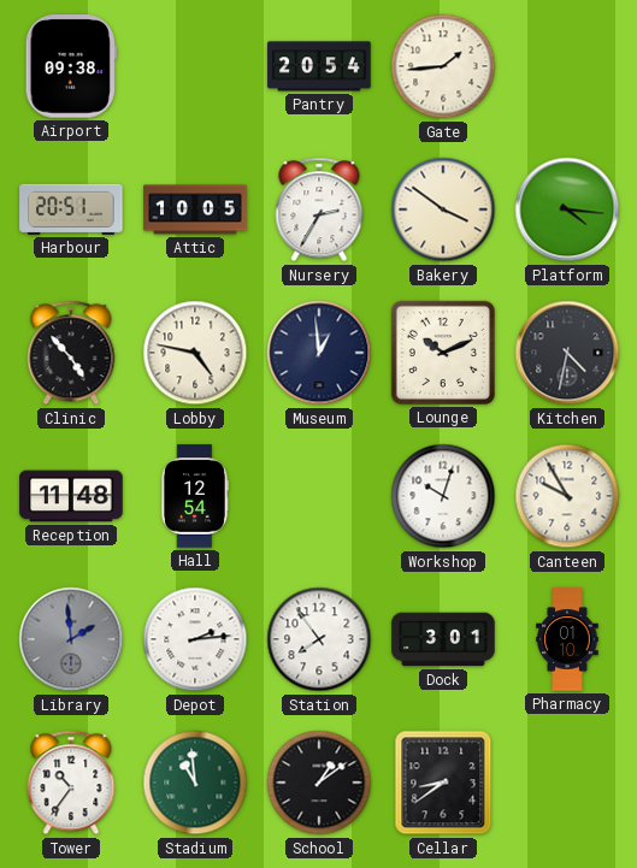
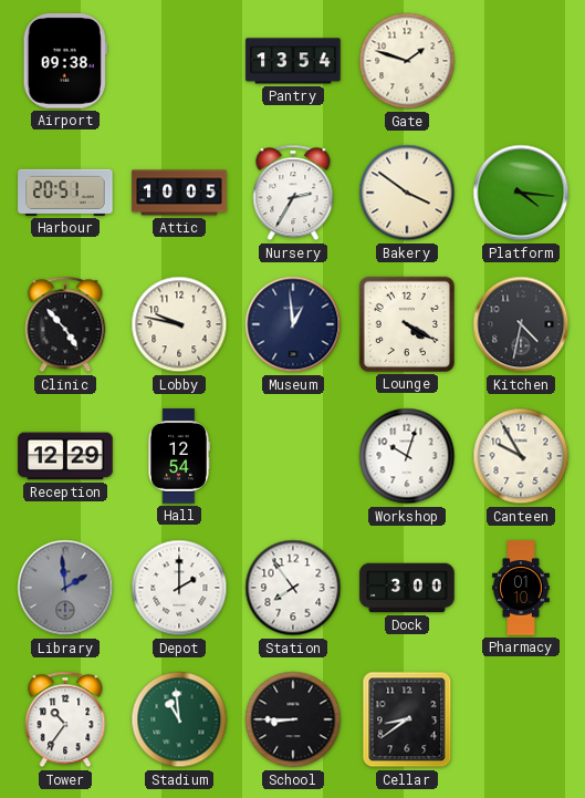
Pantry: 20:54 -> 13:54
Gate: 1:44 -> 1:48
Lobby: 4:47 -> 9:47
Lounge: 10:11 -> 4:20
Reception: 11:48 -> 12:29
Depot: 2:14 -> 2:00
Dock: 3:01 -> 3:00
School: 1:09 -> 8:45
